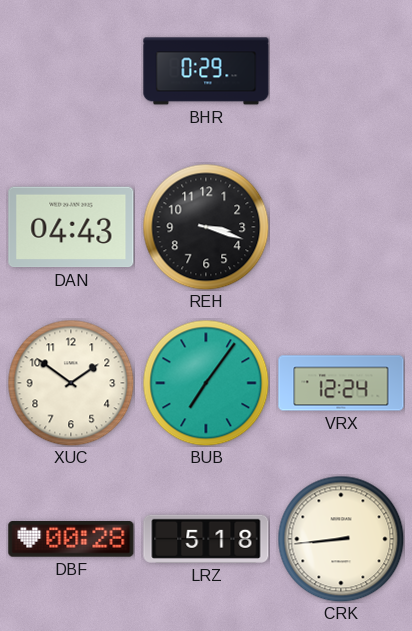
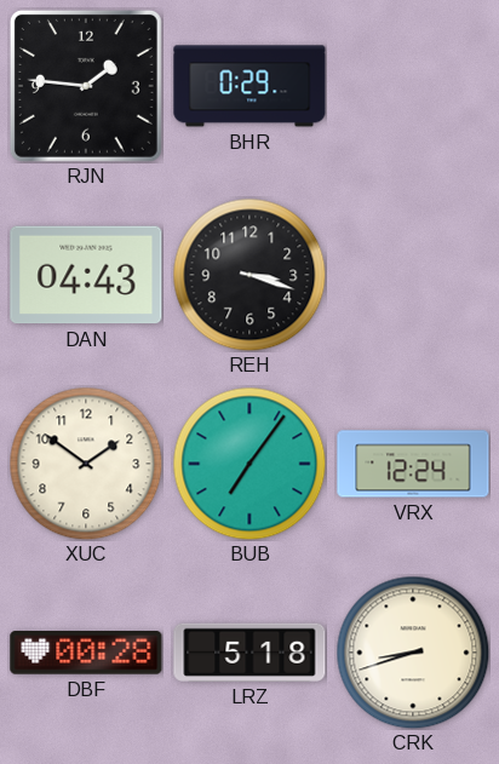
RJN: none -> 1:46
CRK: 8:44 -> 8:42
